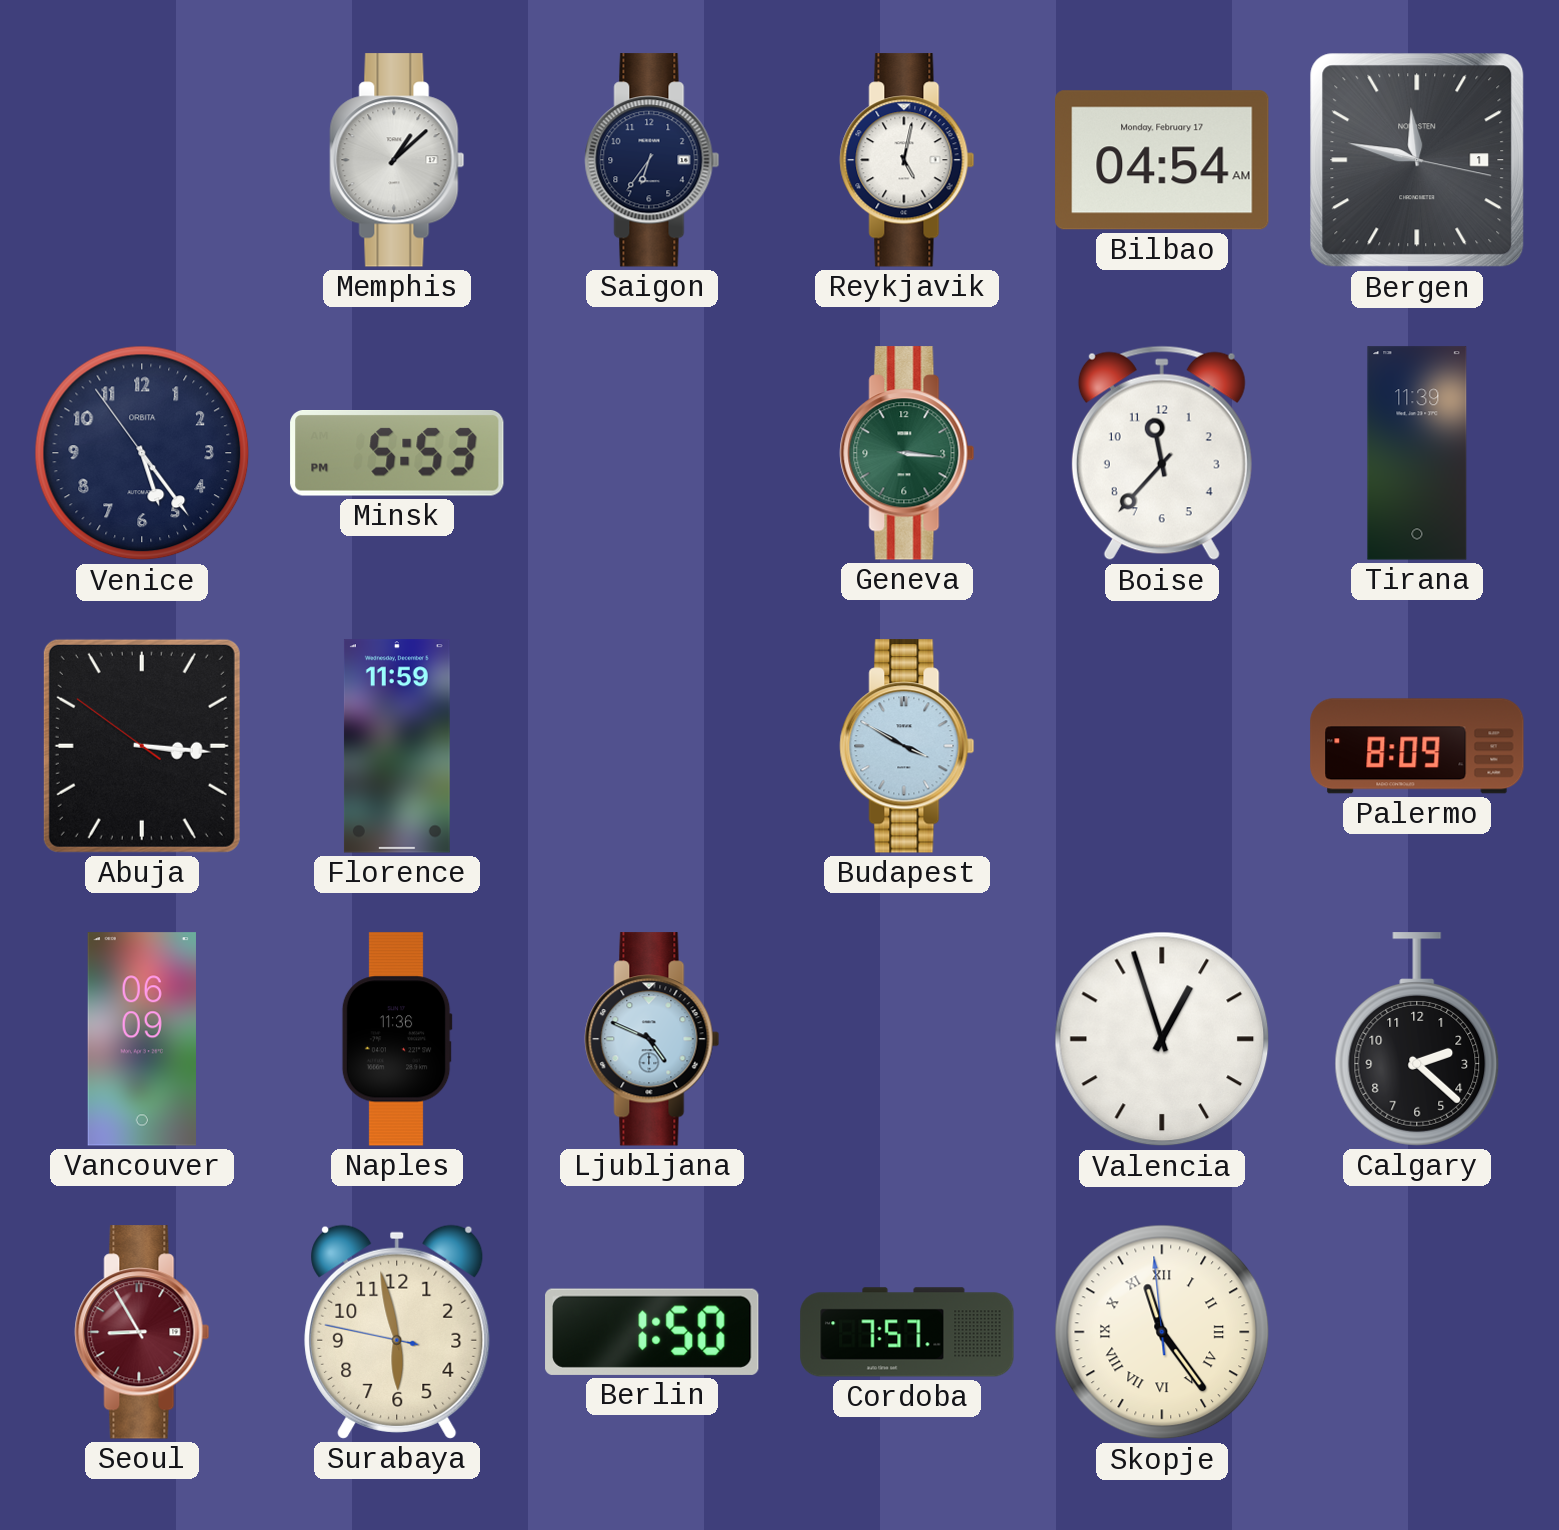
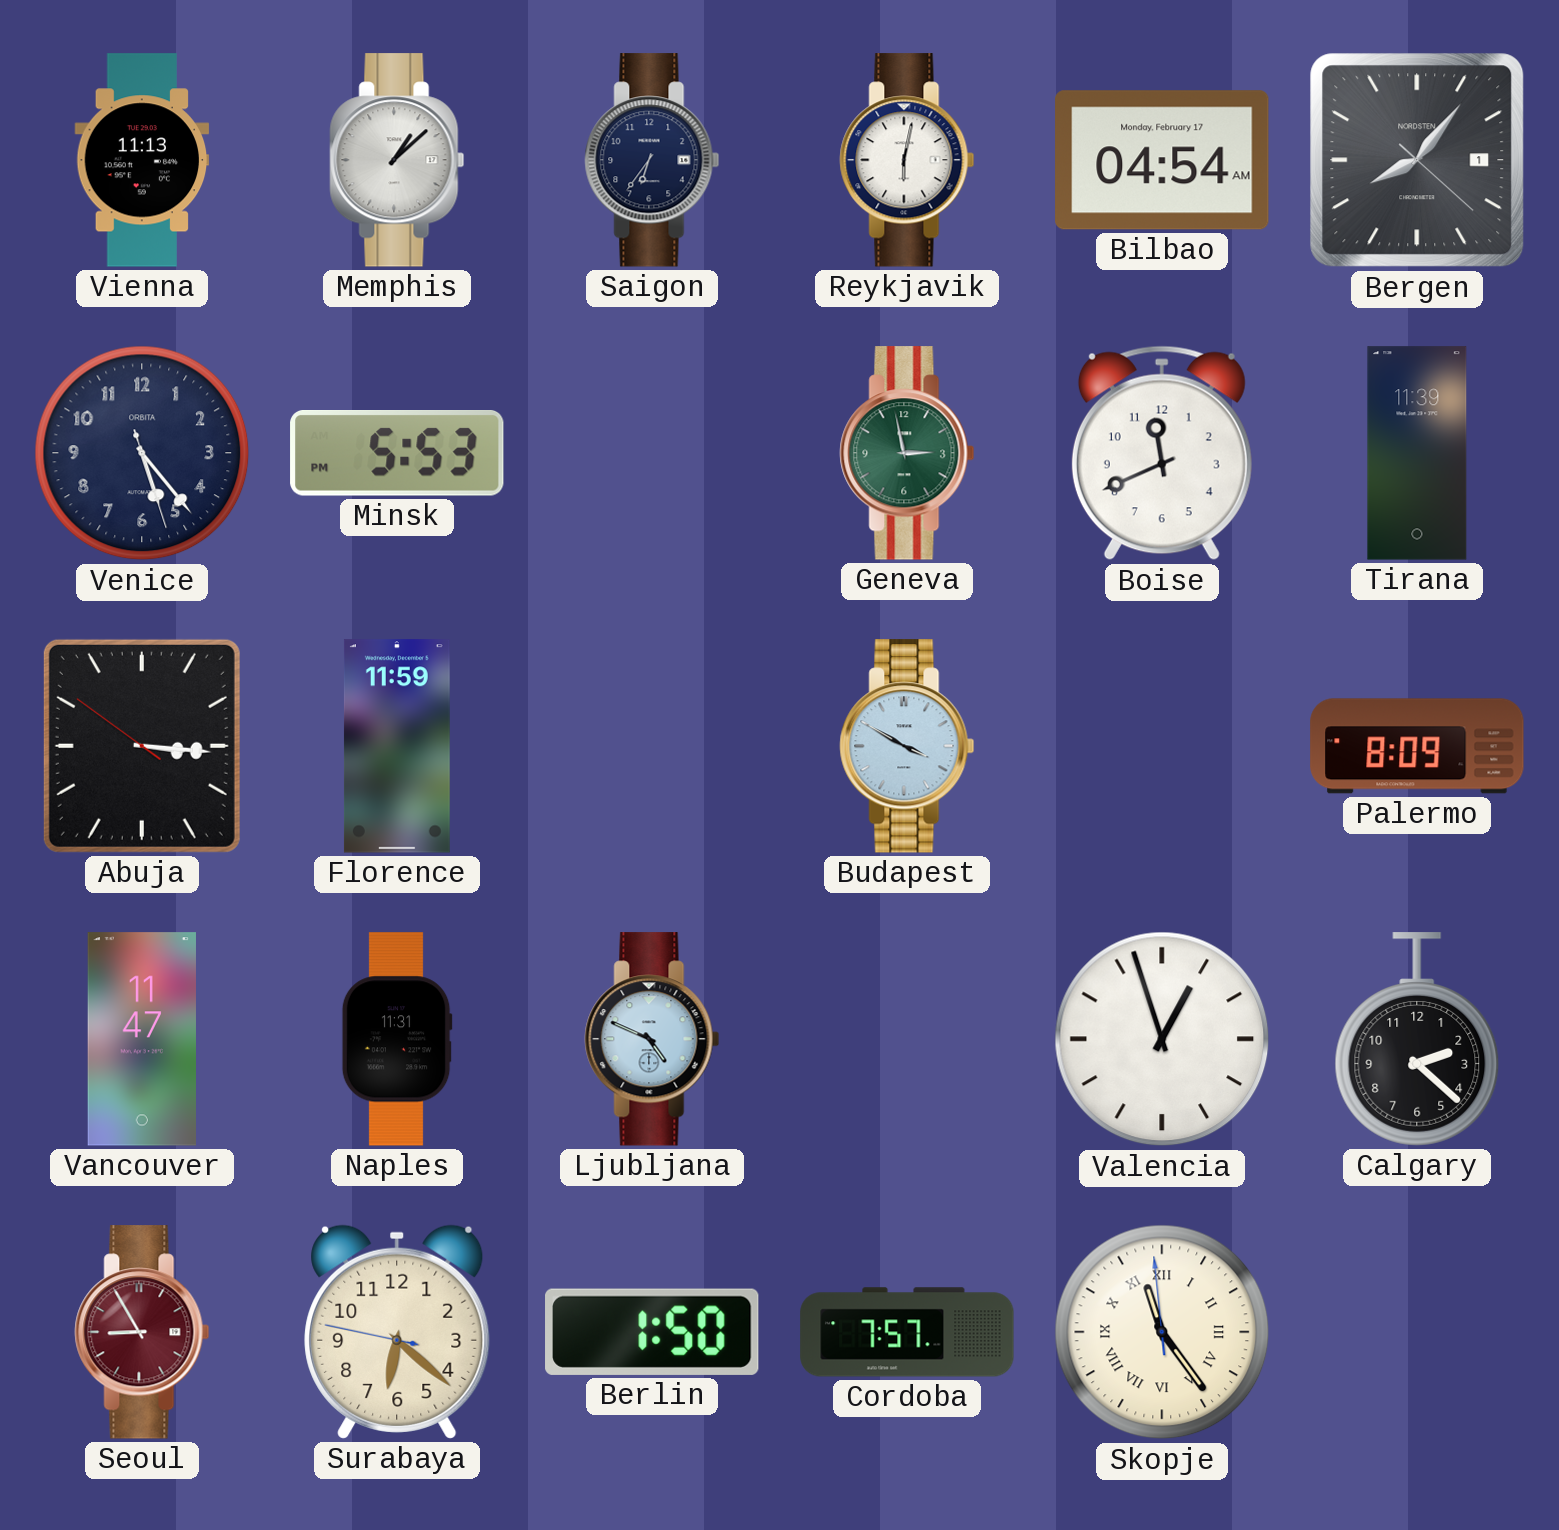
Vienna: none -> 11:13
Reykjavik: 5:02 -> 6:02
Bergen: 11:47 -> 8:06
Venice: 5:23:54 -> 5:23:27
Geneva: 3:16 -> 2:58
Boise: 11:37 -> 11:41
Vancouver: 06:09 -> 11:47
Naples: 11:36 -> 11:31
Surabaya: 5:57 -> 6:21
